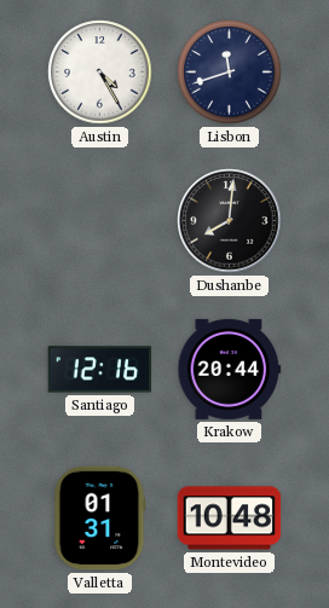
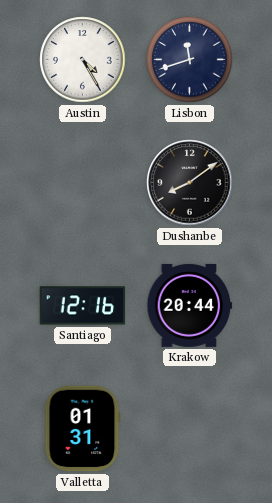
Dushanbe: 8:01 -> 8:09
Montevideo: 10:48 -> none
